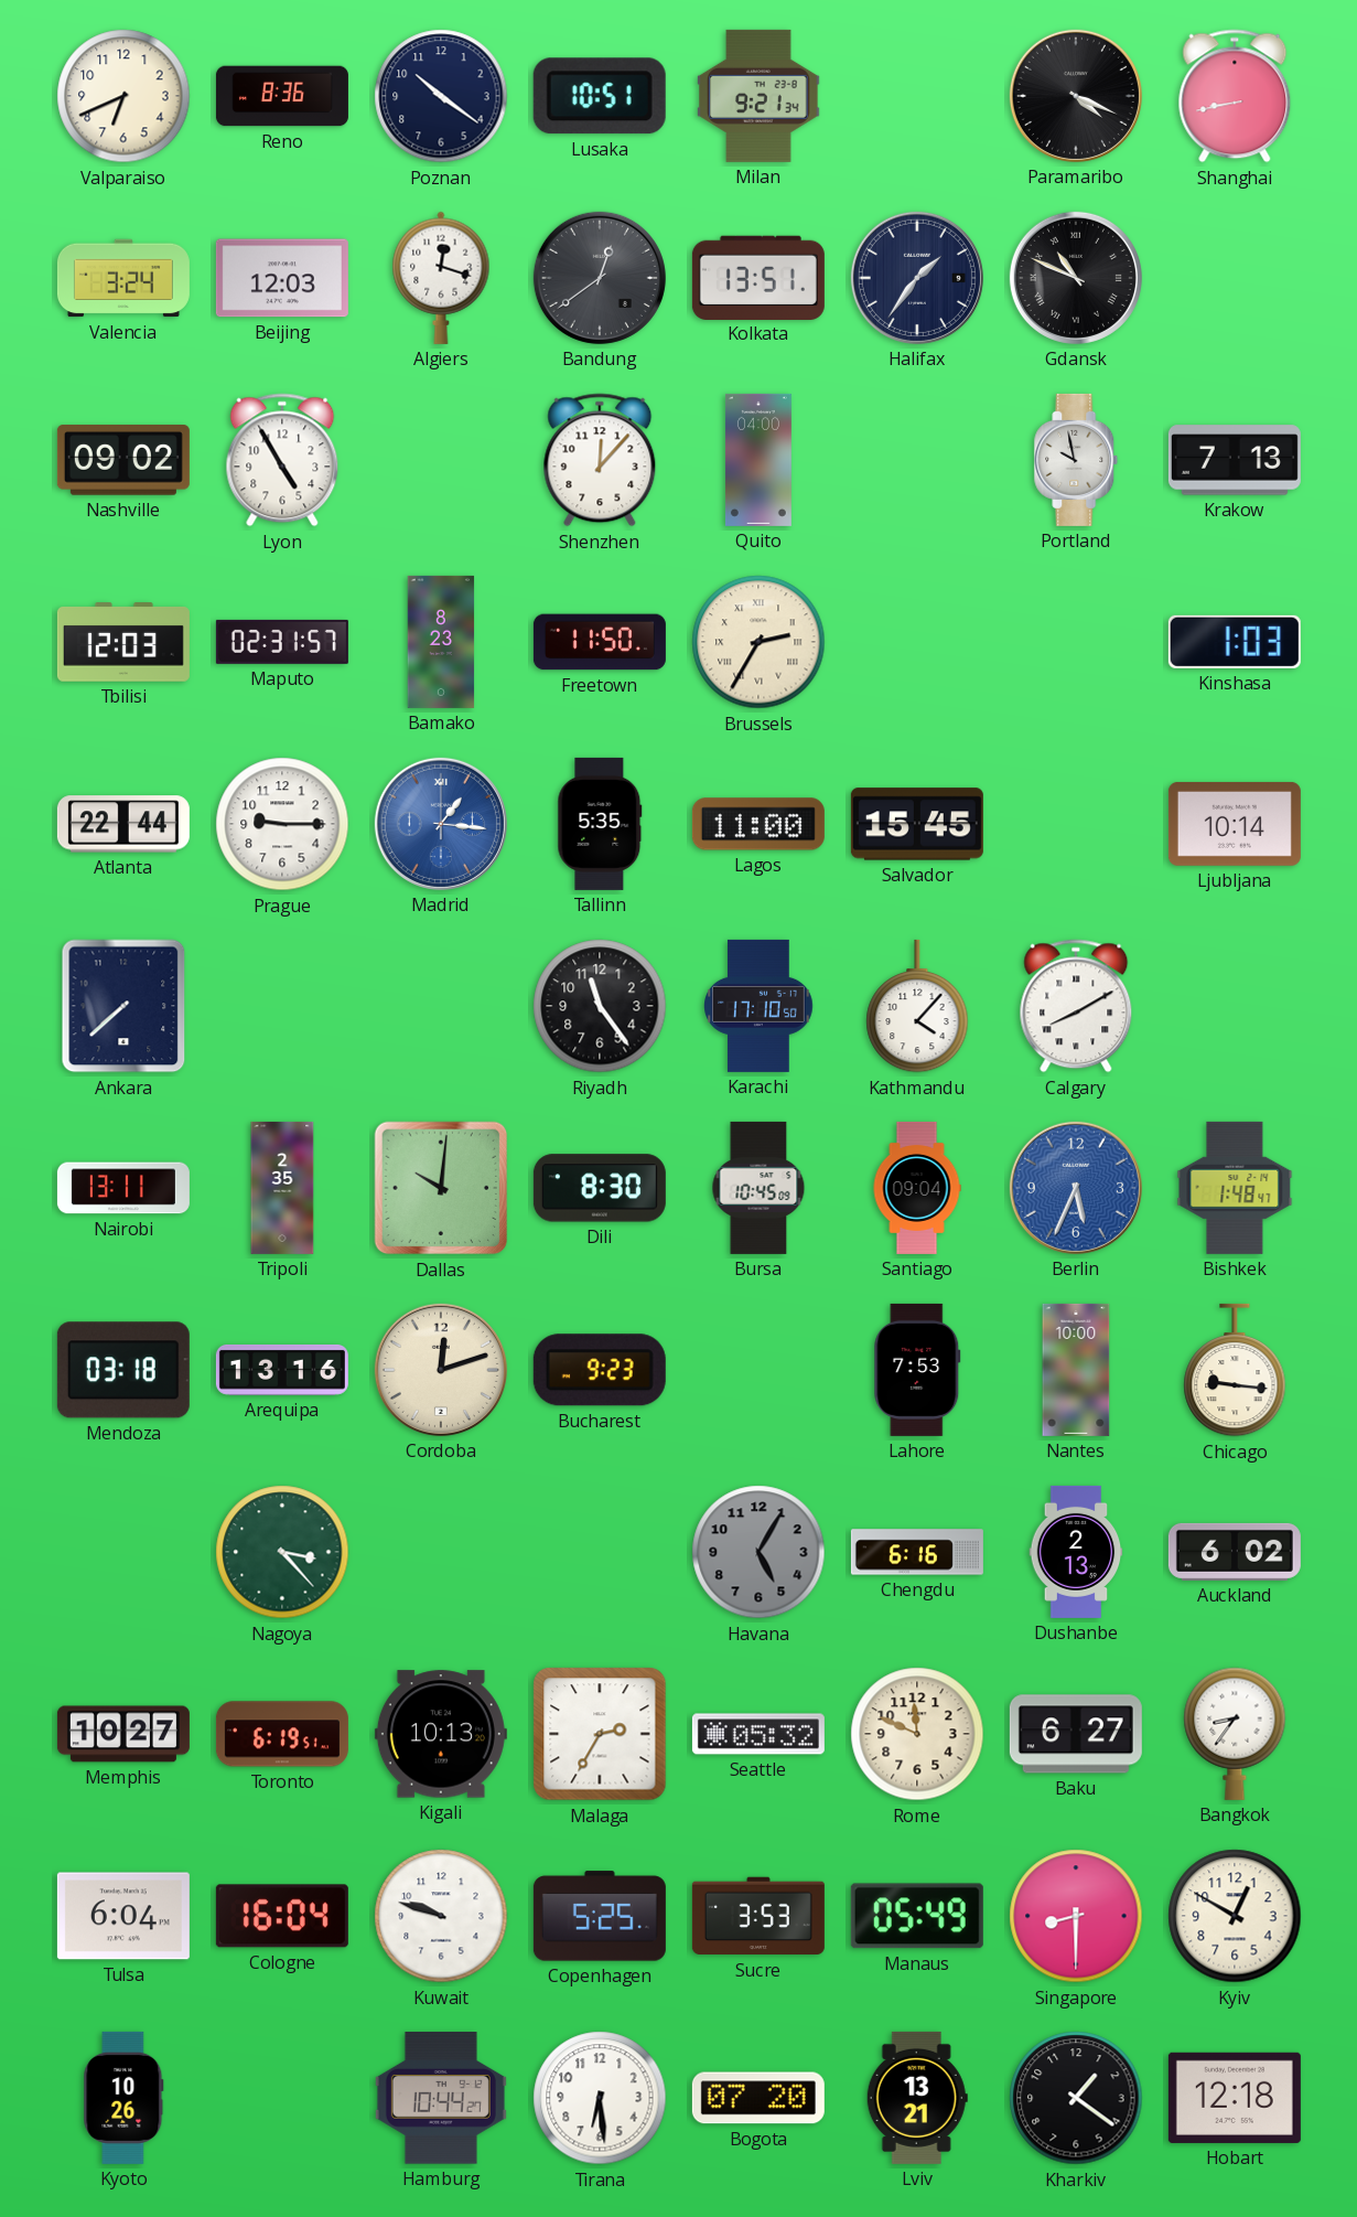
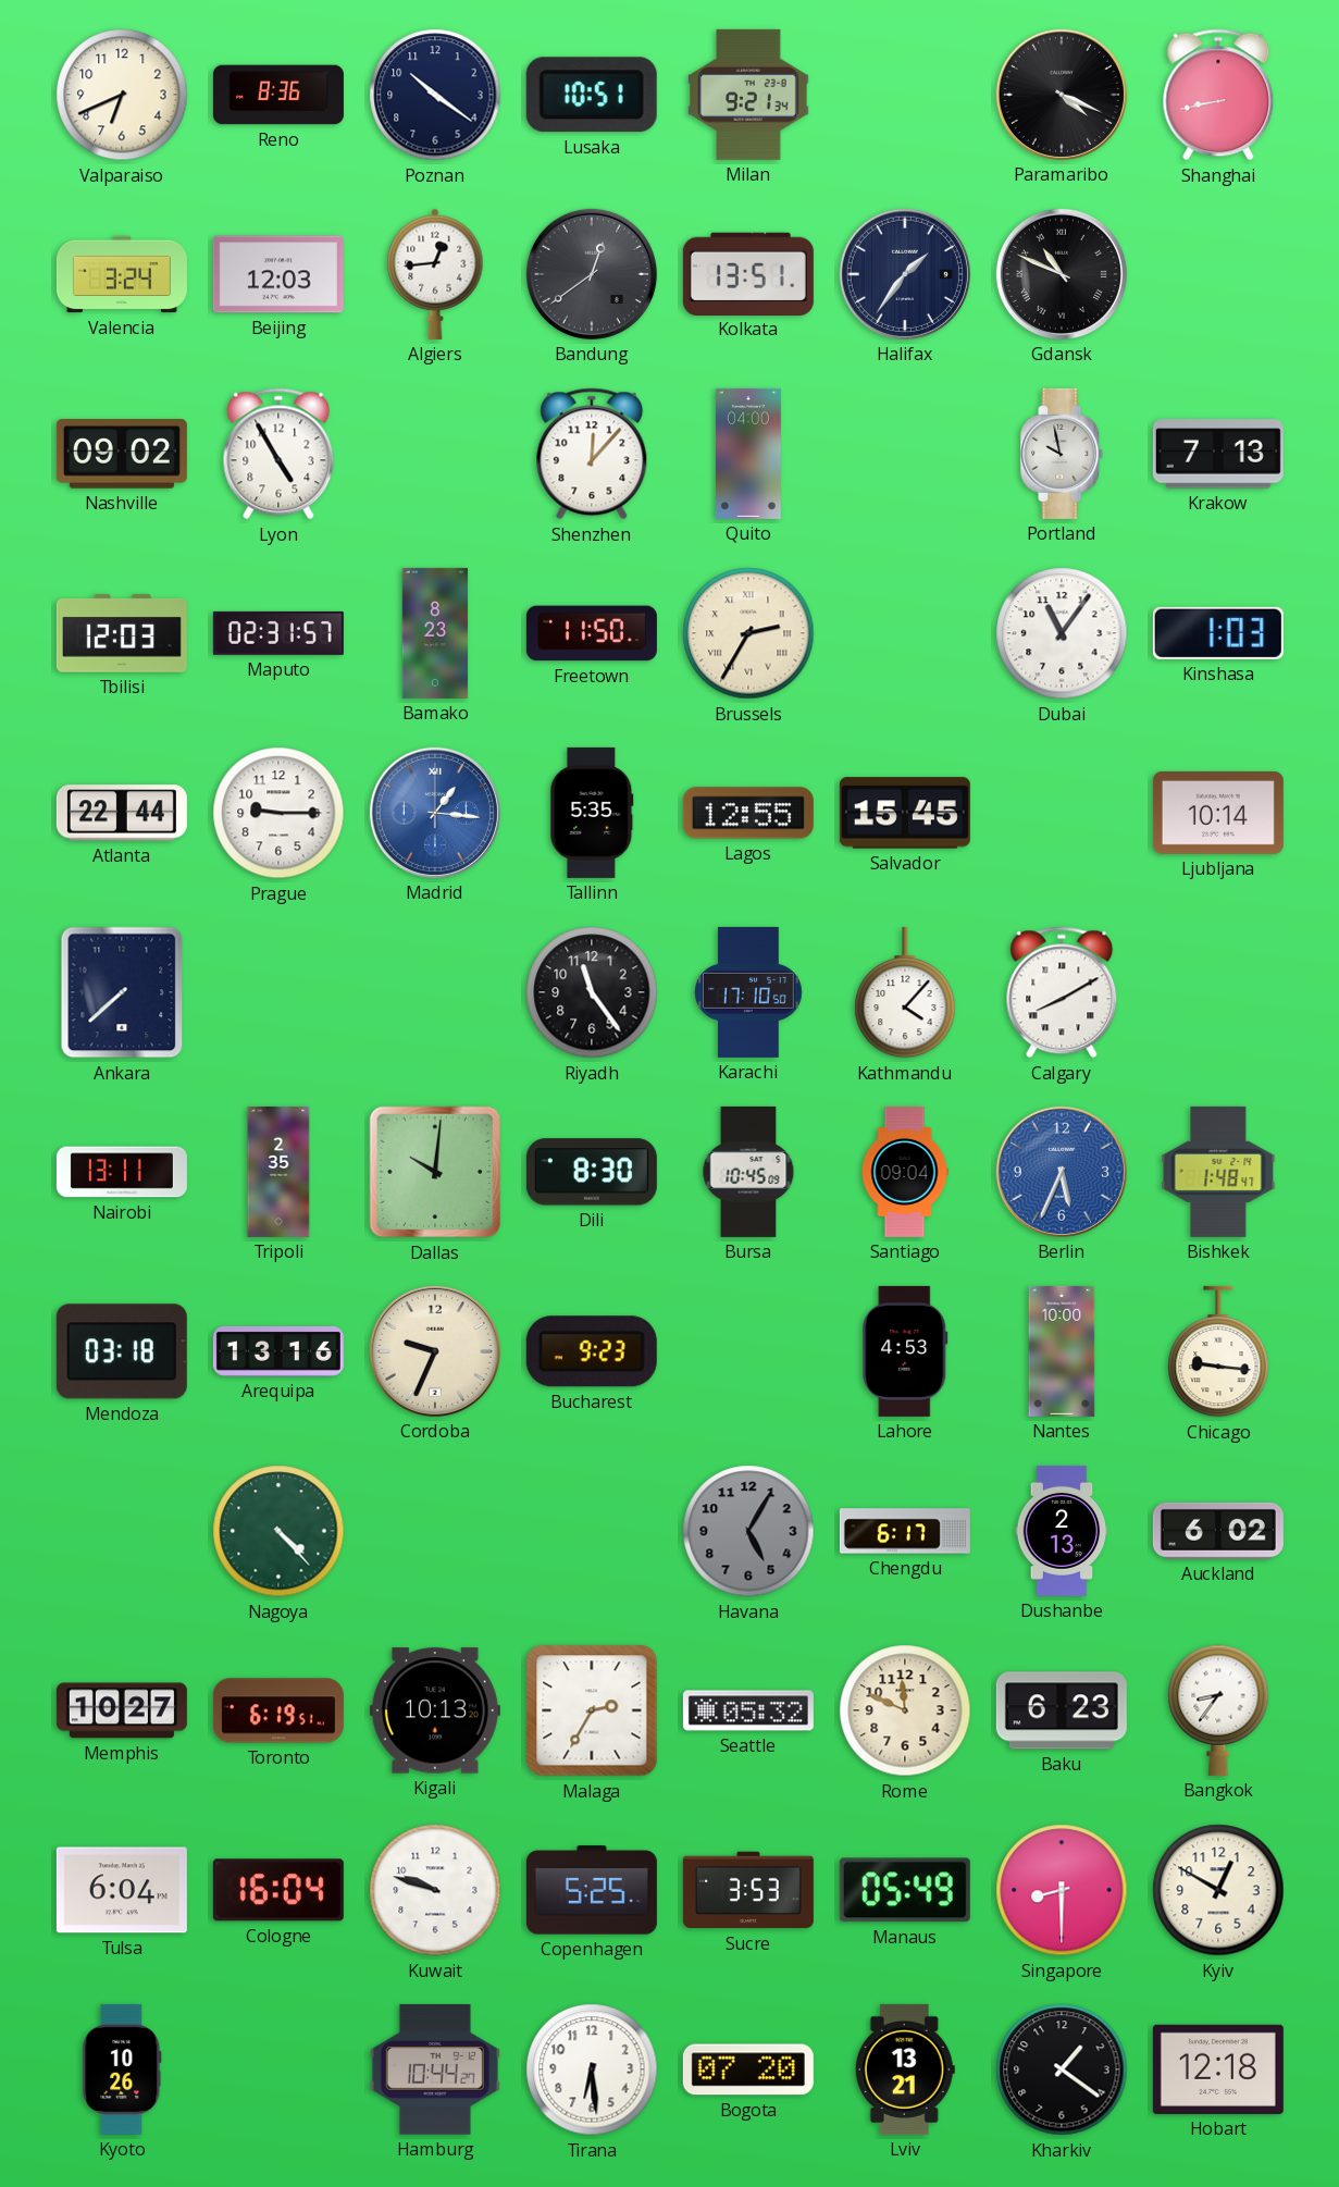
Algiers: 12:18 -> 12:44
Dubai: none -> 11:06
Lagos: 11:00 -> 12:55
Cordoba: 12:12 -> 9:34
Lahore: 7:53 -> 4:53
Nagoya: 3:23 -> 4:23
Chengdu: 6:16 -> 6:17
Baku: 6:27 -> 6:23
